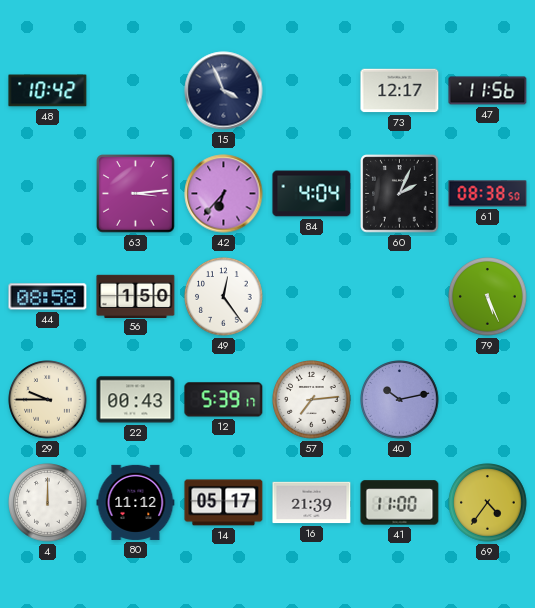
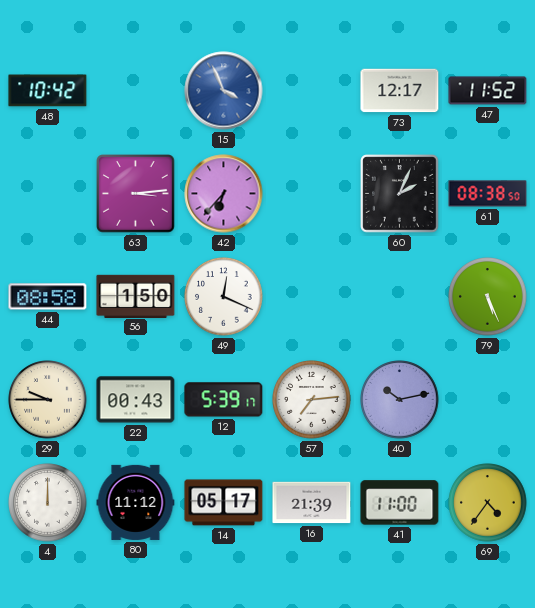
15 dial: navy -> blue
47: 11:56 -> 11:52
84: 4:04 -> none
49: 12:24 -> 12:19
